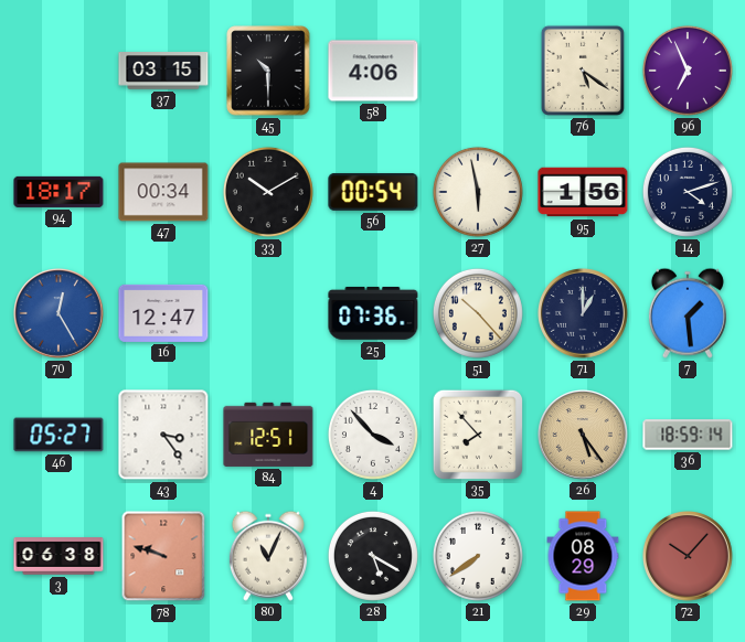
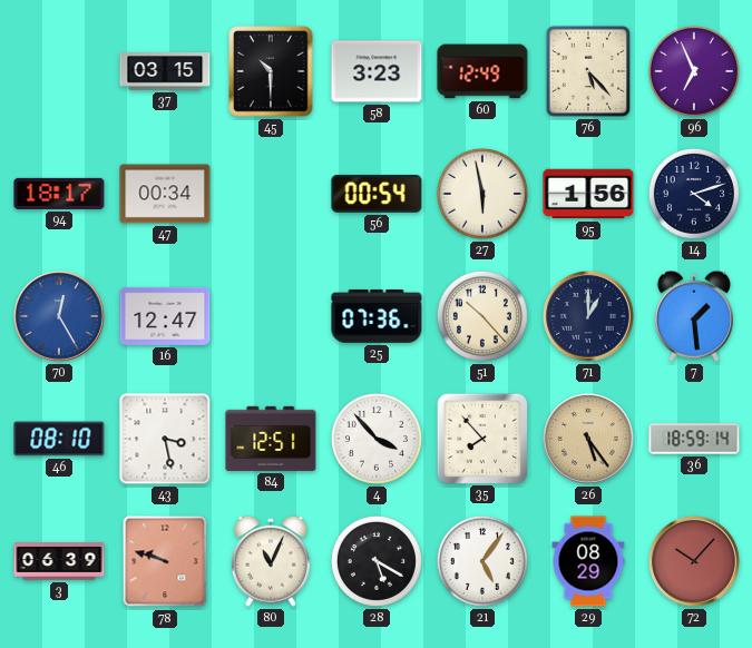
58: 4:06 -> 3:23
60: none -> 12:49
76: 5:21 -> 5:23
33: 10:10 -> none
46: 05:27 -> 08:10
43: 3:24 -> 3:28
3: 06:38 -> 06:39
21: 7:39 -> 5:06
